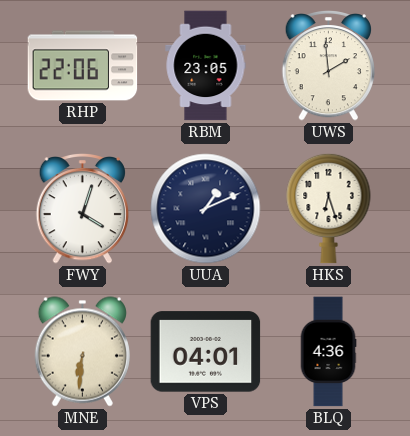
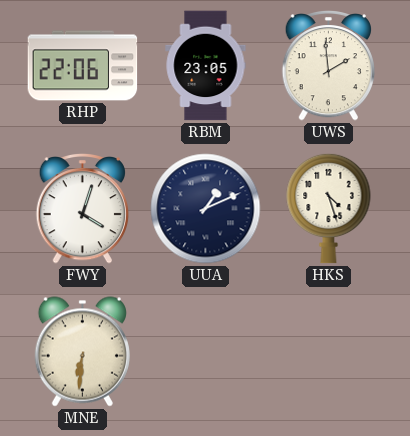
HKS: 6:27 -> 4:27
VPS: 04:01 -> none
BLQ: 4:36 -> none
